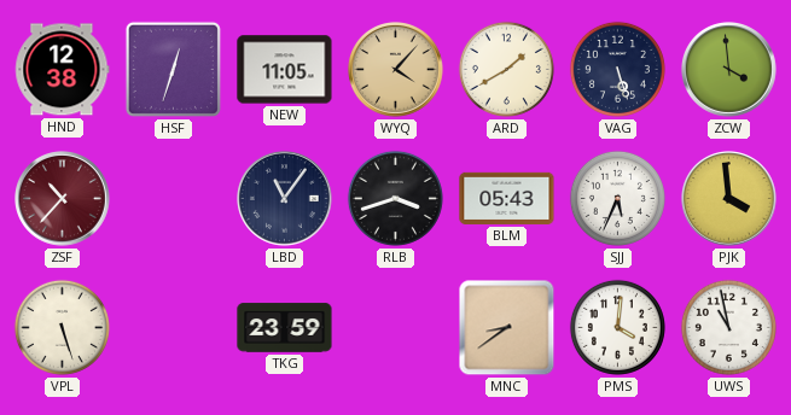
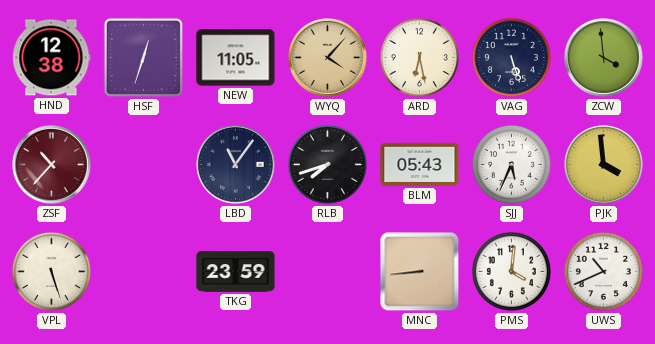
ARD: 1:40 -> 6:28
RLB: 3:42 -> 7:42
MNC: 8:39 -> 8:44
UWS: 10:58 -> 10:41
